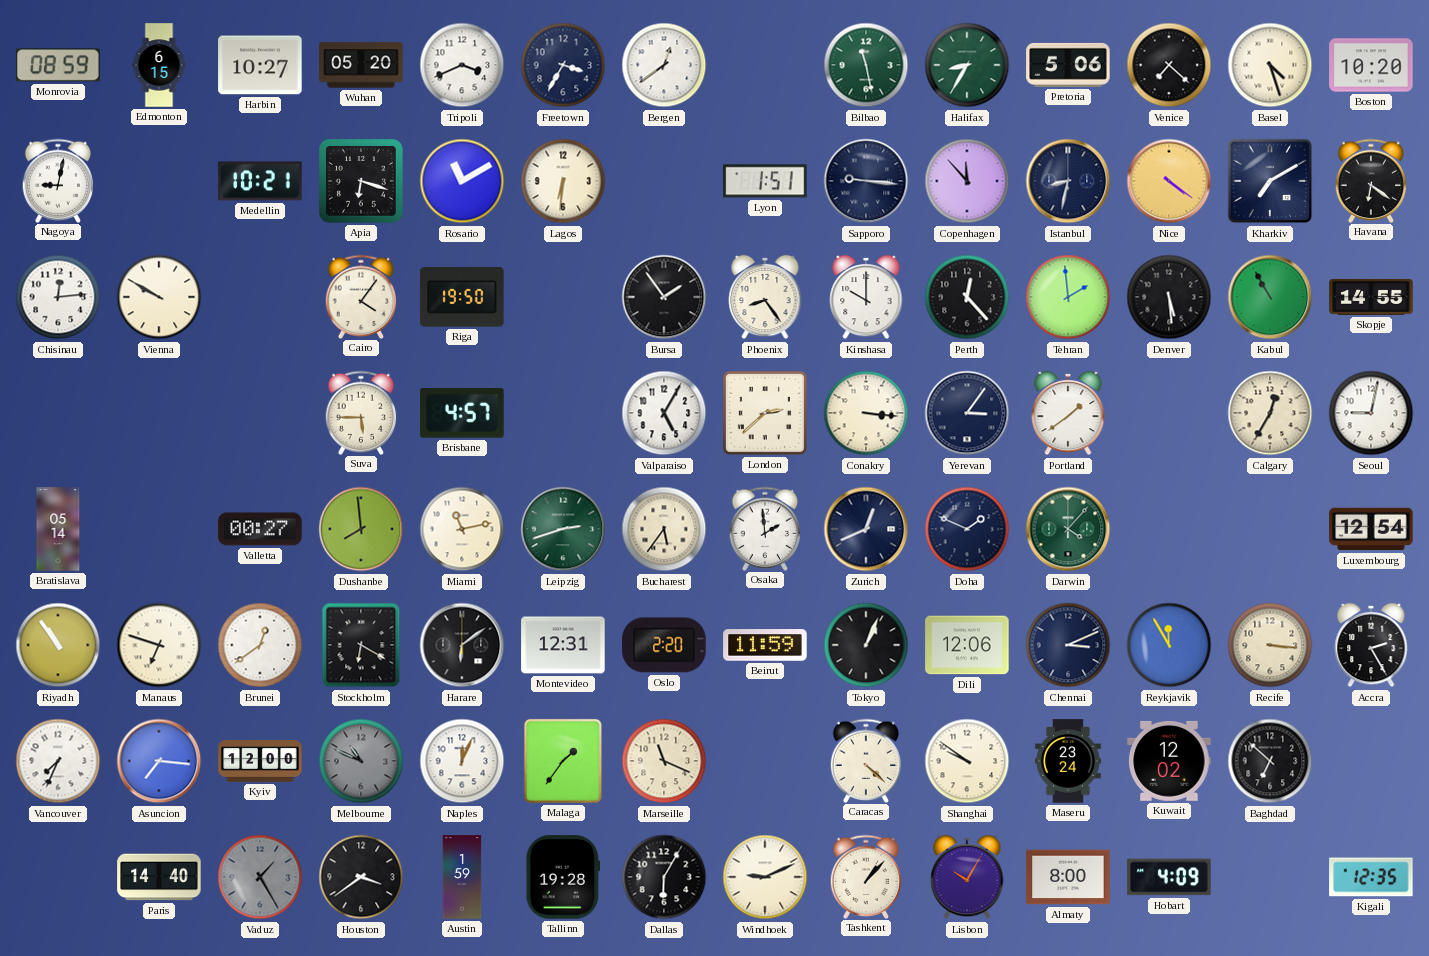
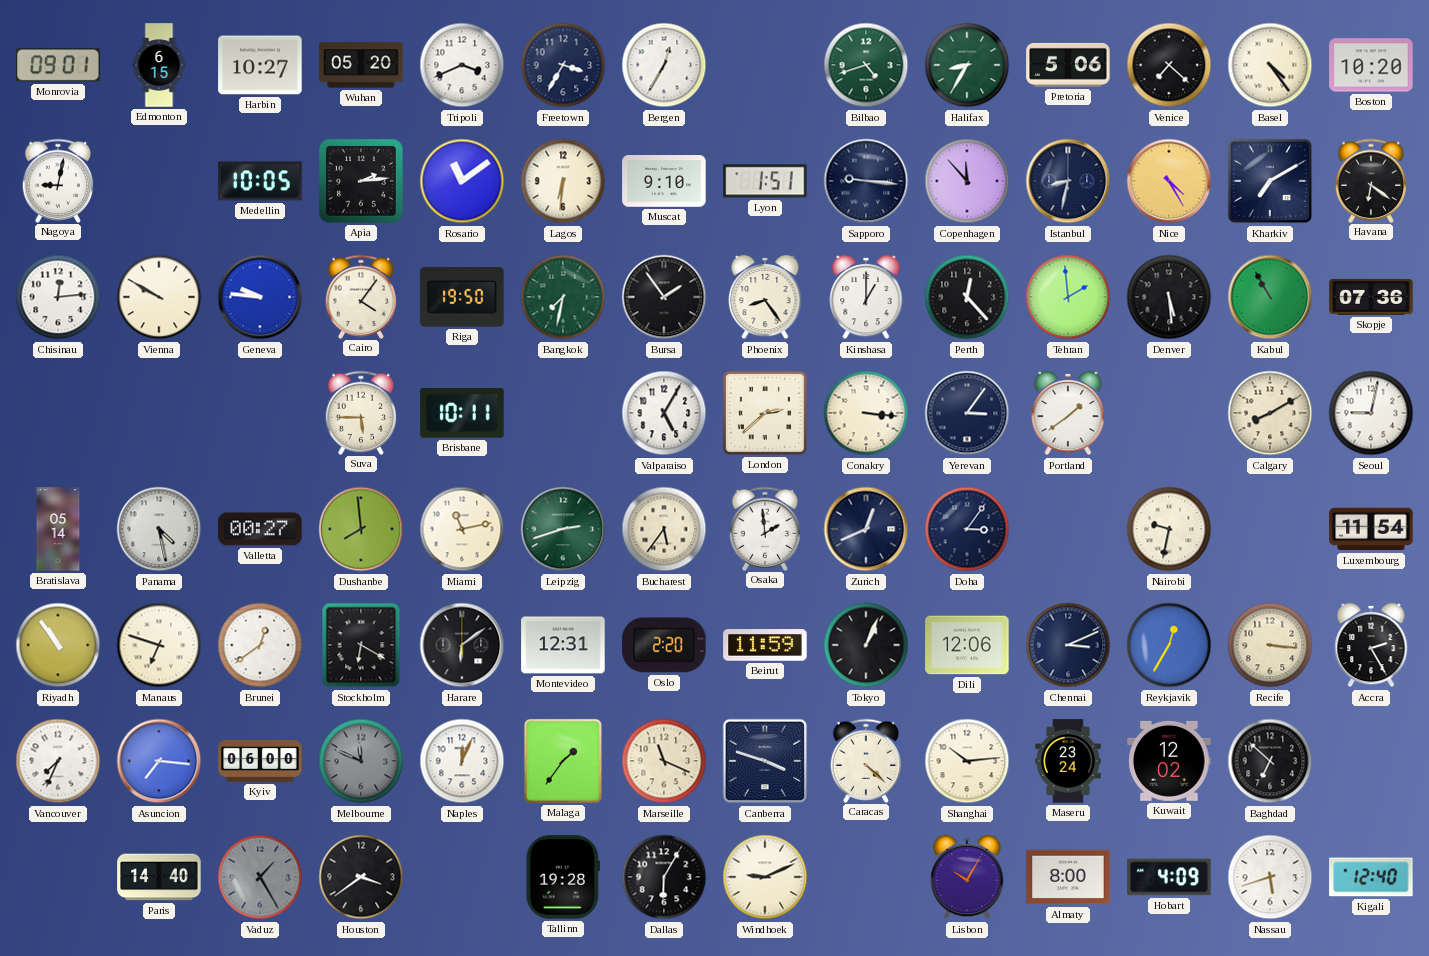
Monrovia: 08:59 -> 09:01
Bergen: 12:39 -> 12:35
Bilbao: 11:28 -> 4:42
Basel: 4:27 -> 4:24
Medellin: 10:21 -> 10:05
Apia: 6:18 -> 2:14
Rosario: 11:10 -> 11:09
Muscat: none -> 9:10
Nice: 4:21 -> 4:25
Geneva: none -> 9:46
Bangkok: none -> 7:32
Kinshasa: 10:00 -> 1:00
Skopje: 14:55 -> 07:36
Brisbane: 4:57 -> 10:11
Calgary: 12:35 -> 8:10
Panama: none -> 4:28
Doha: 1:49 -> 3:06
Darwin: 4:07 -> none
Nairobi: none -> 9:32
Luxembourg: 12:54 -> 11:54
Reykjavik: 11:55 -> 12:35
Kyiv: 12:00 -> 06:00
Melbourne: 10:49 -> 11:49
Canberra: none -> 3:48
Shanghai: 9:51 -> 10:14
Austin: 1:59 -> none
Tashkent: 1:07 -> none
Nassau: none -> 5:42
Kigali: 12:35 -> 12:40
